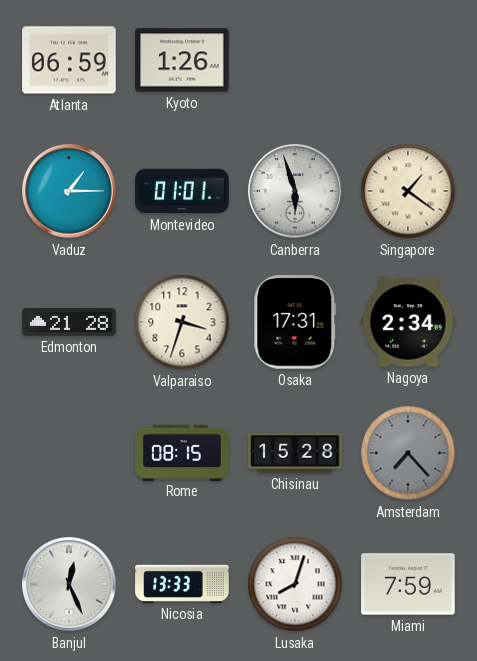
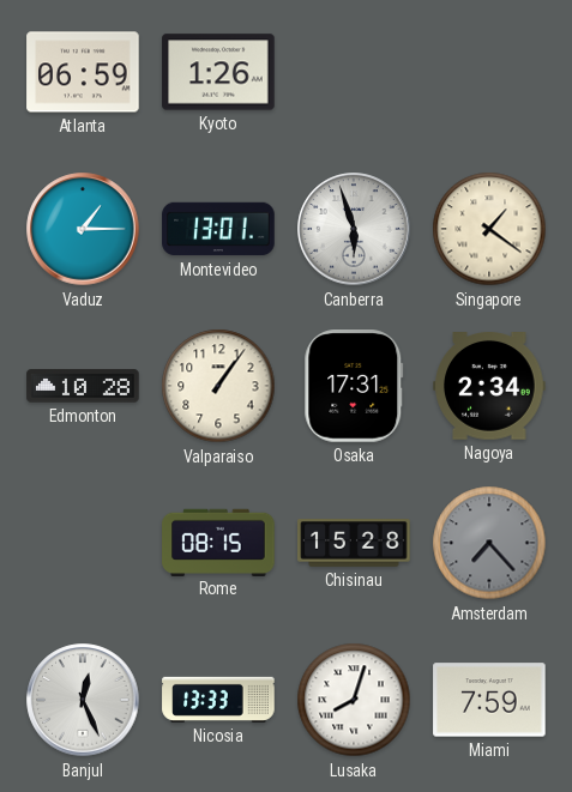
Montevideo: 01:01 -> 13:01
Edmonton: 21:28 -> 10:28
Valparaiso: 3:33 -> 1:06
